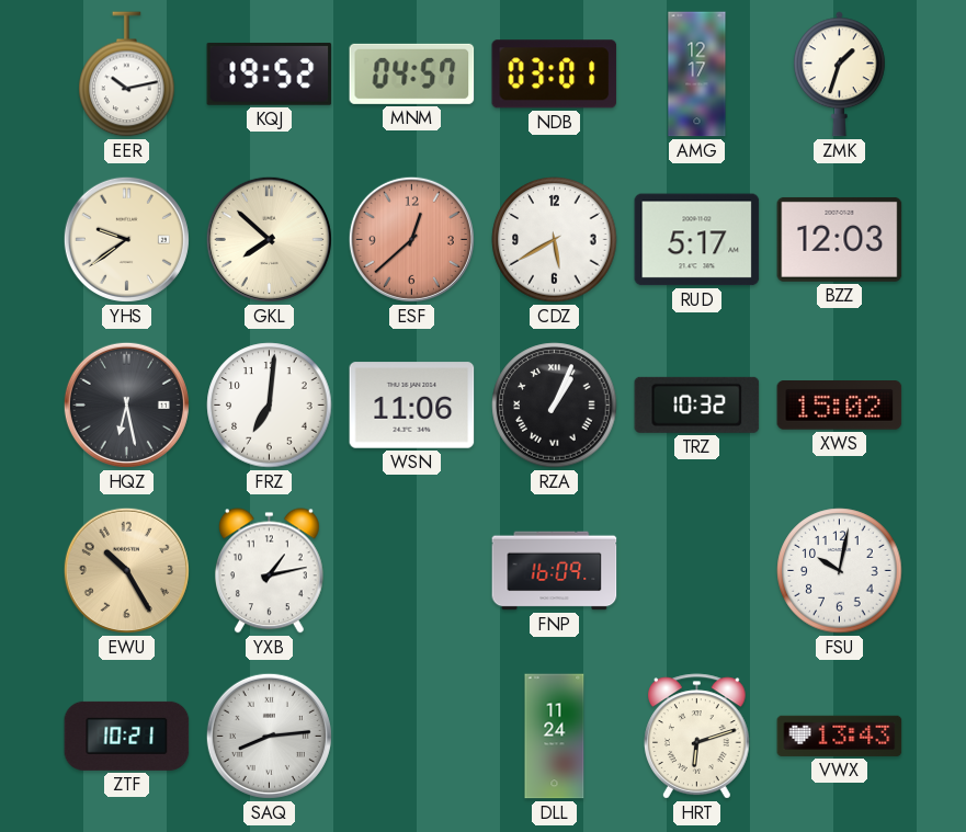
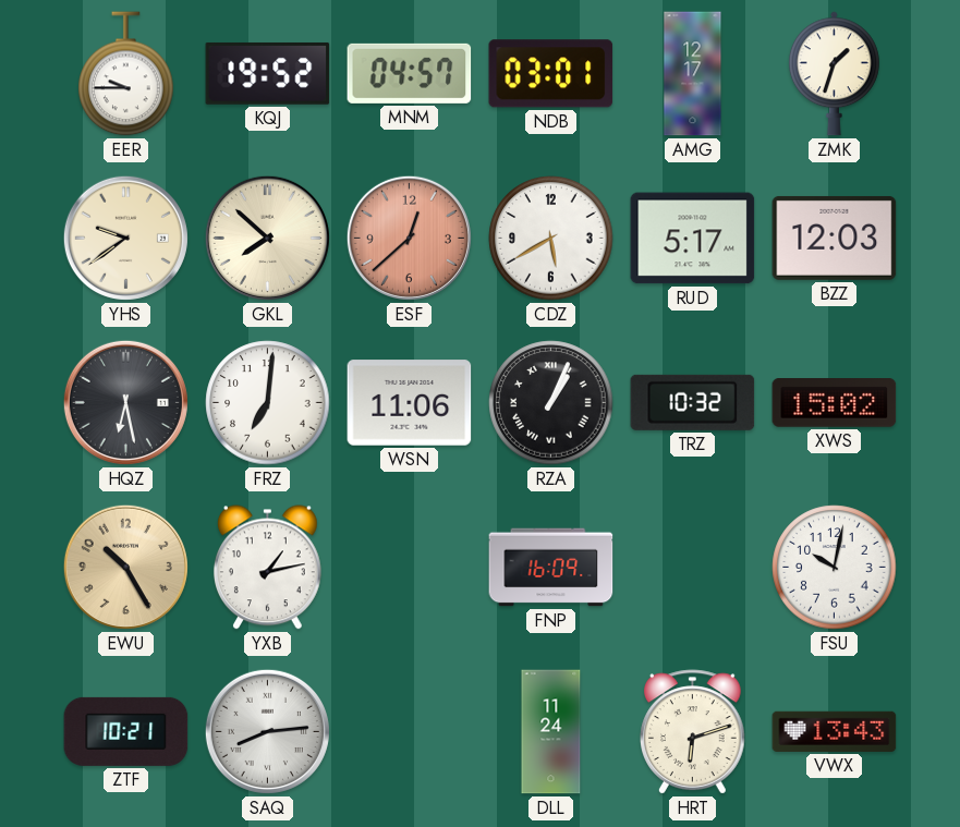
EER: 10:13 -> 9:45
